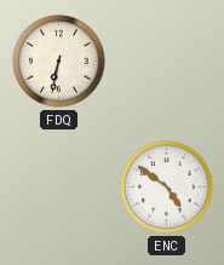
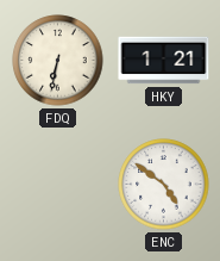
HKY: none -> 1:21
